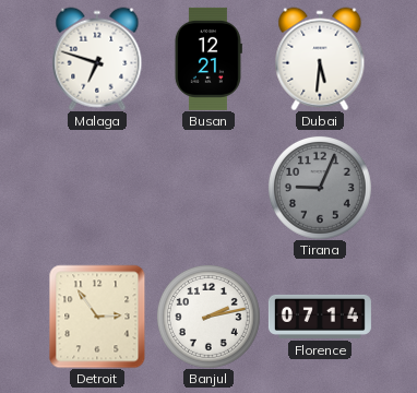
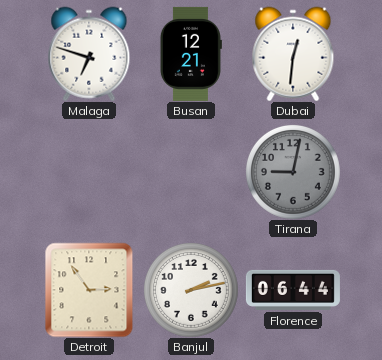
Dubai: 5:31 -> 12:31
Tirana: 9:04 -> 9:02
Florence: 07:14 -> 06:44
